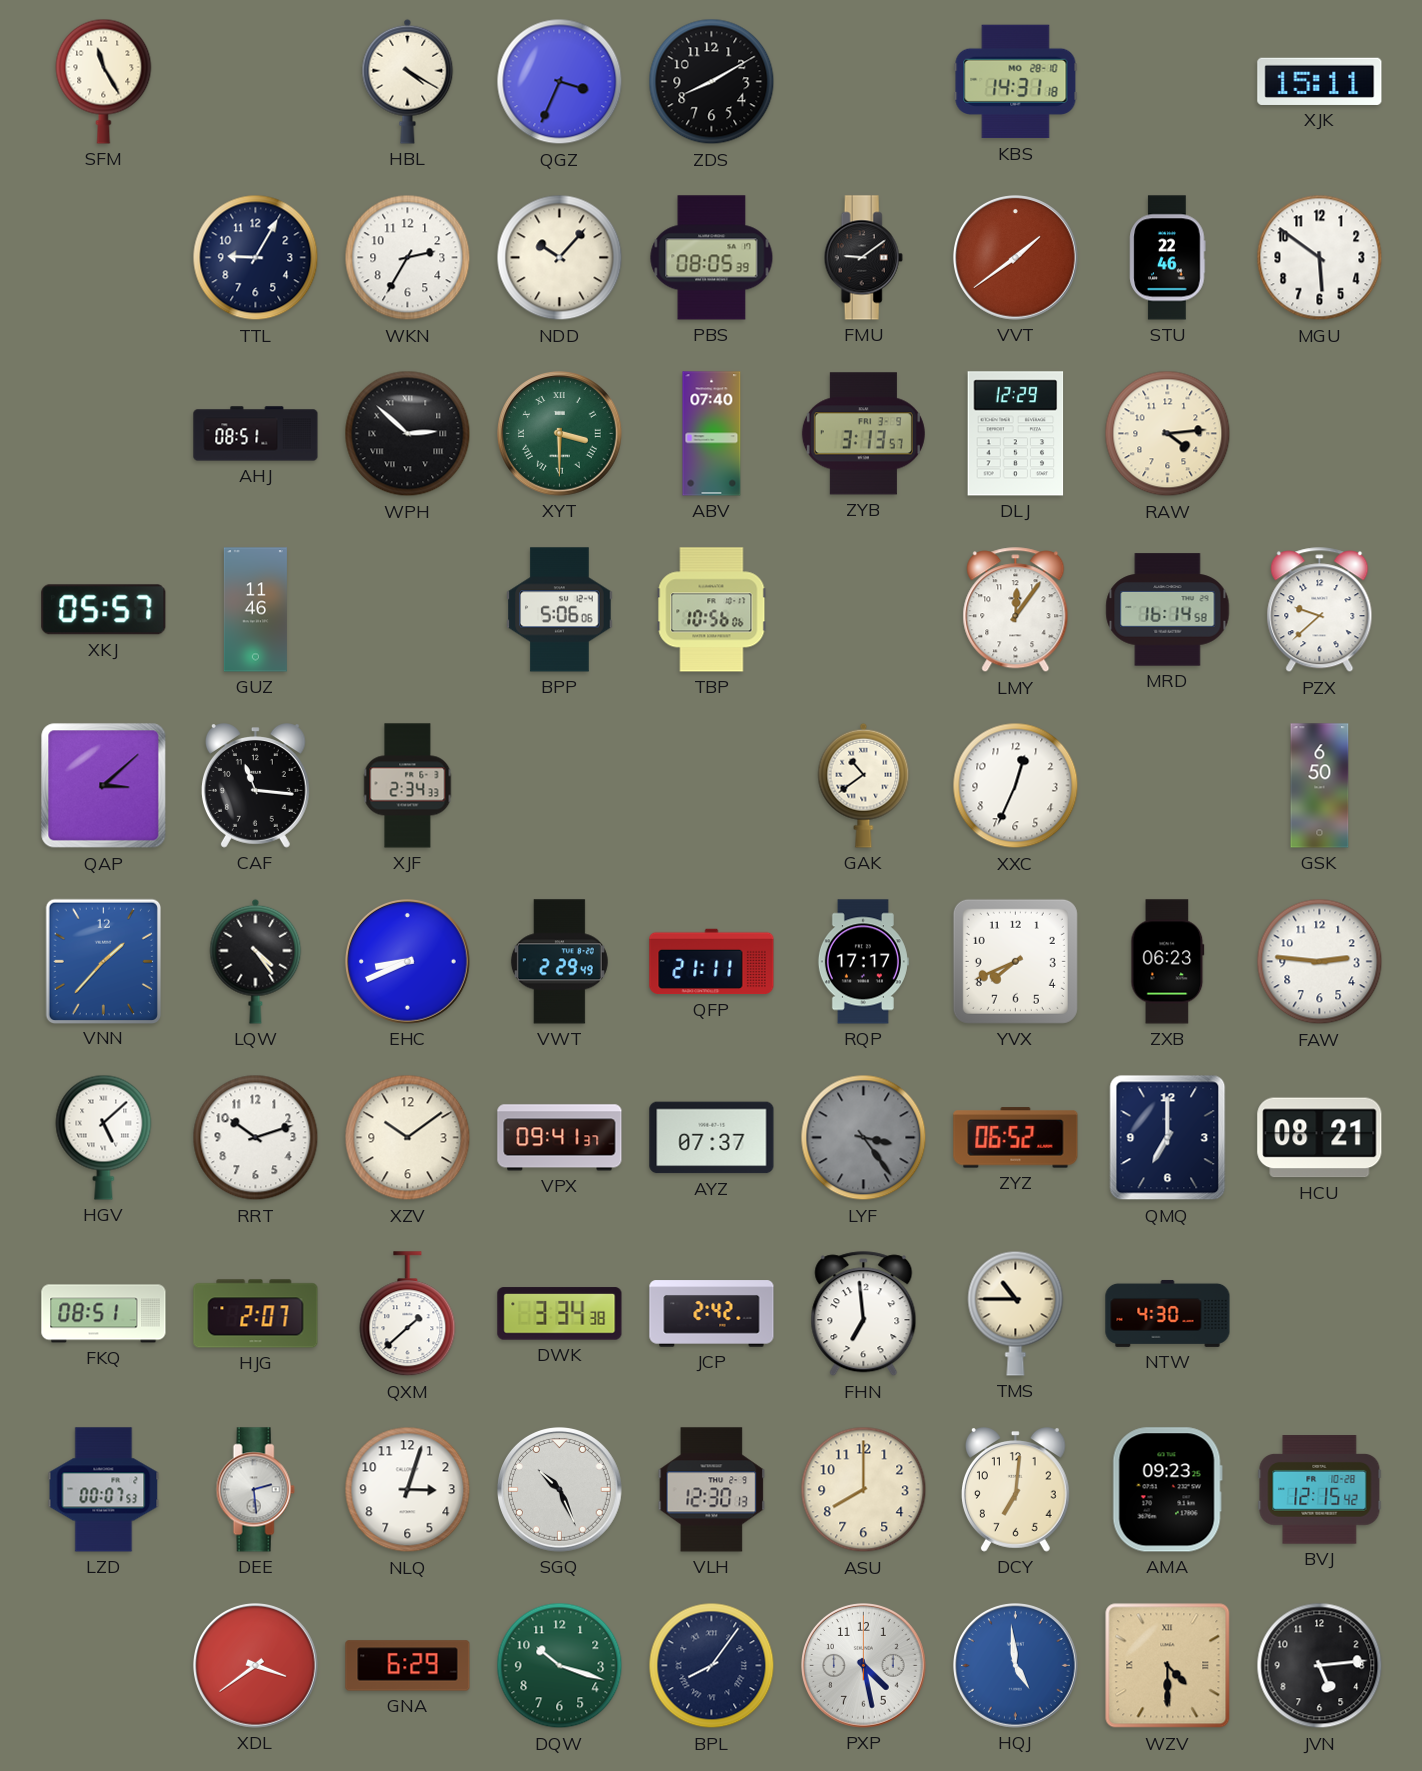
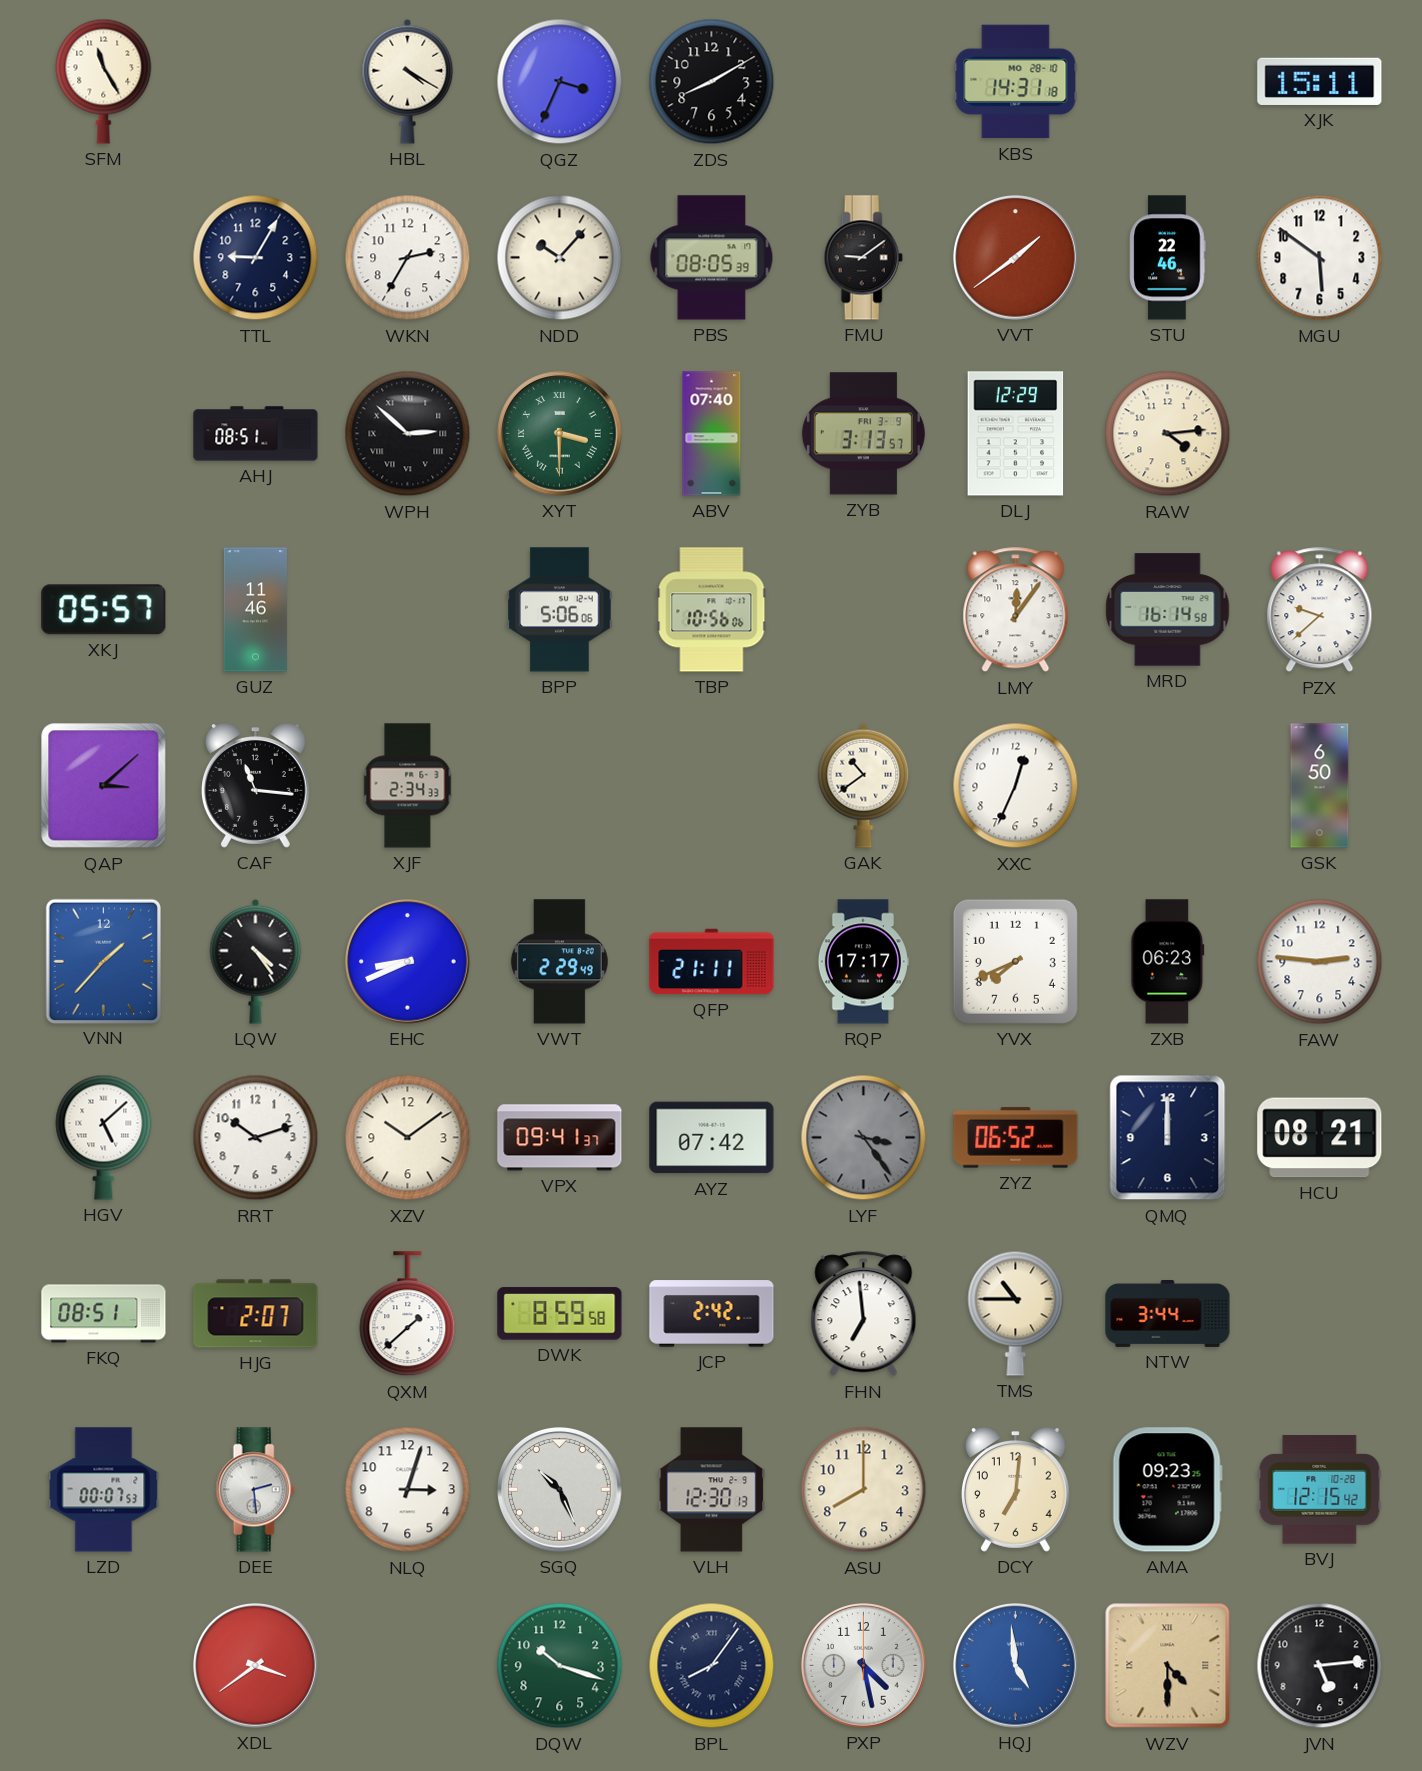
AYZ: 07:37 -> 07:42
QMQ: 7:00 -> 12:00
DWK: 3:34 -> 8:59
NTW: 4:30 -> 3:44
GNA: 6:29 -> none
